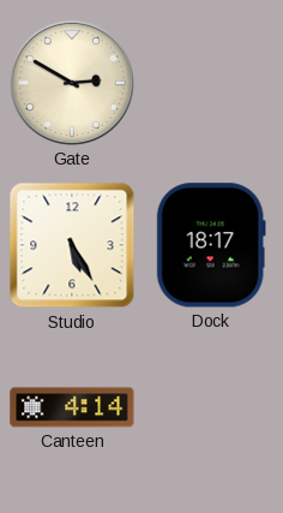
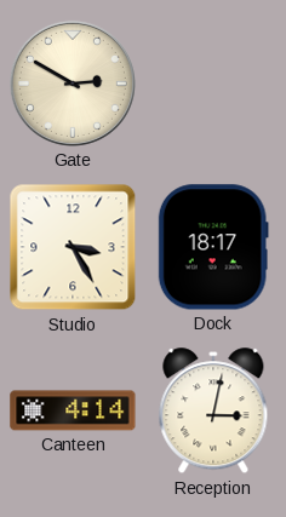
Studio: 5:25 -> 3:25
Reception: none -> 3:02
